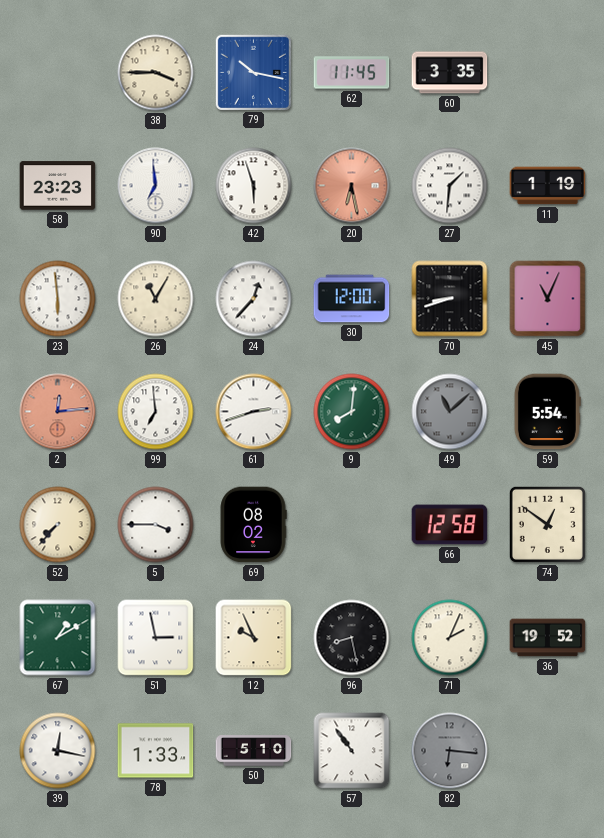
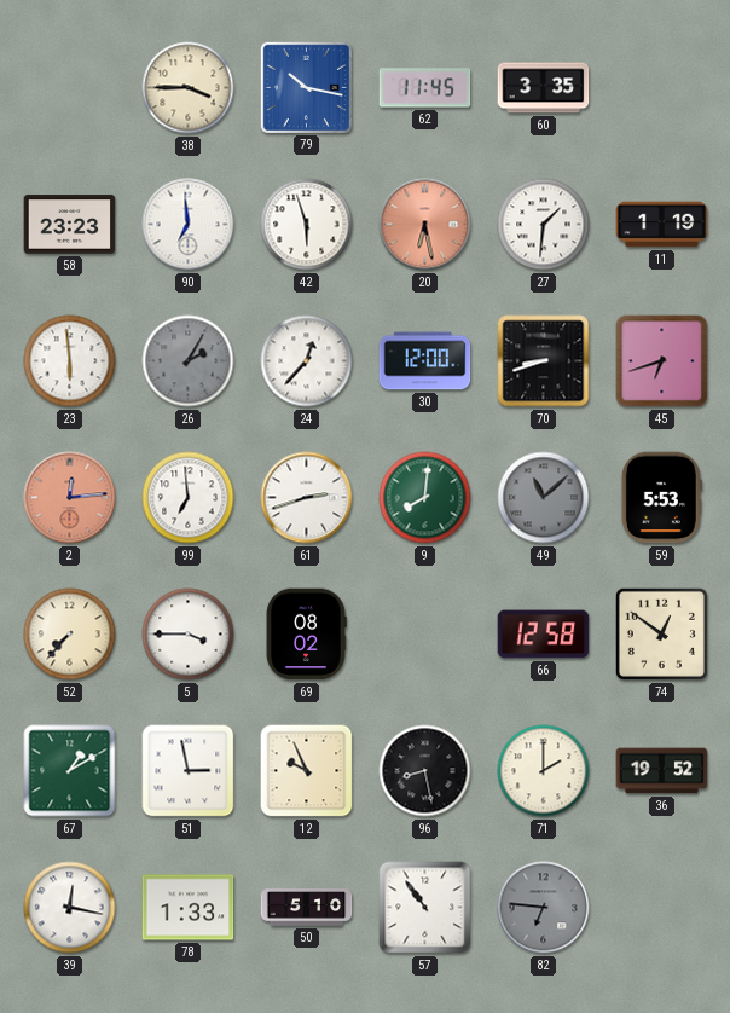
26: 11:05 -> 2:05
26 dial: cream -> grey
45: 11:04 -> 6:42
59: 5:54 -> 5:53
71: 2:04 -> 2:00
82: 6:16 -> 6:46
